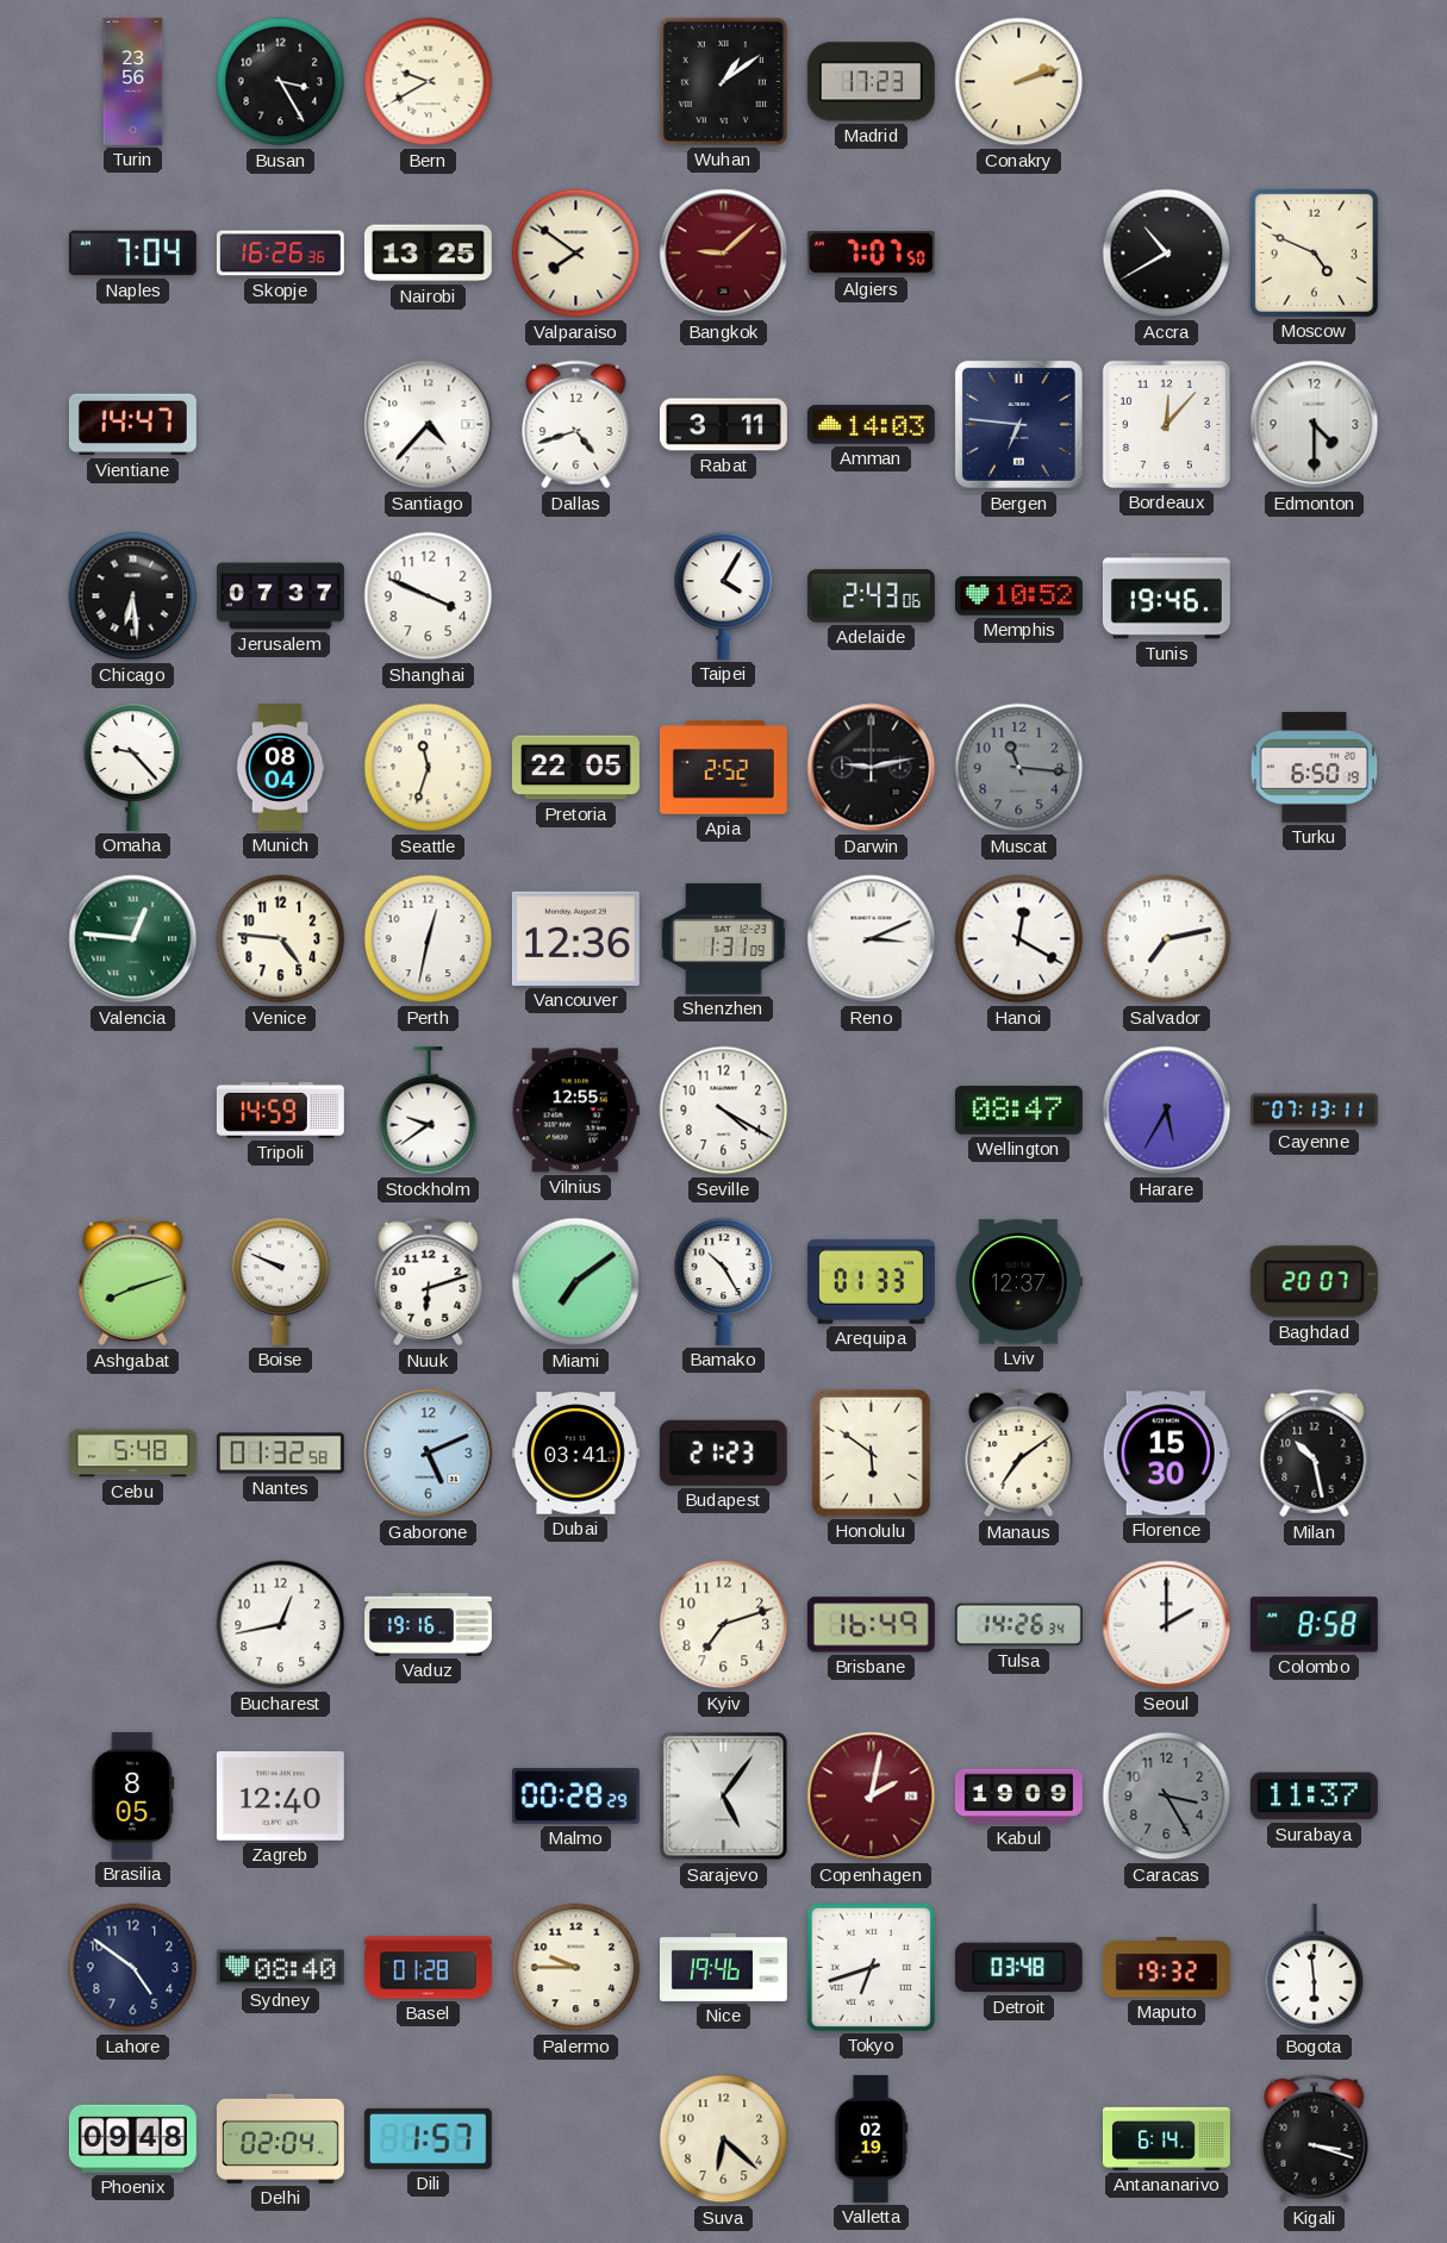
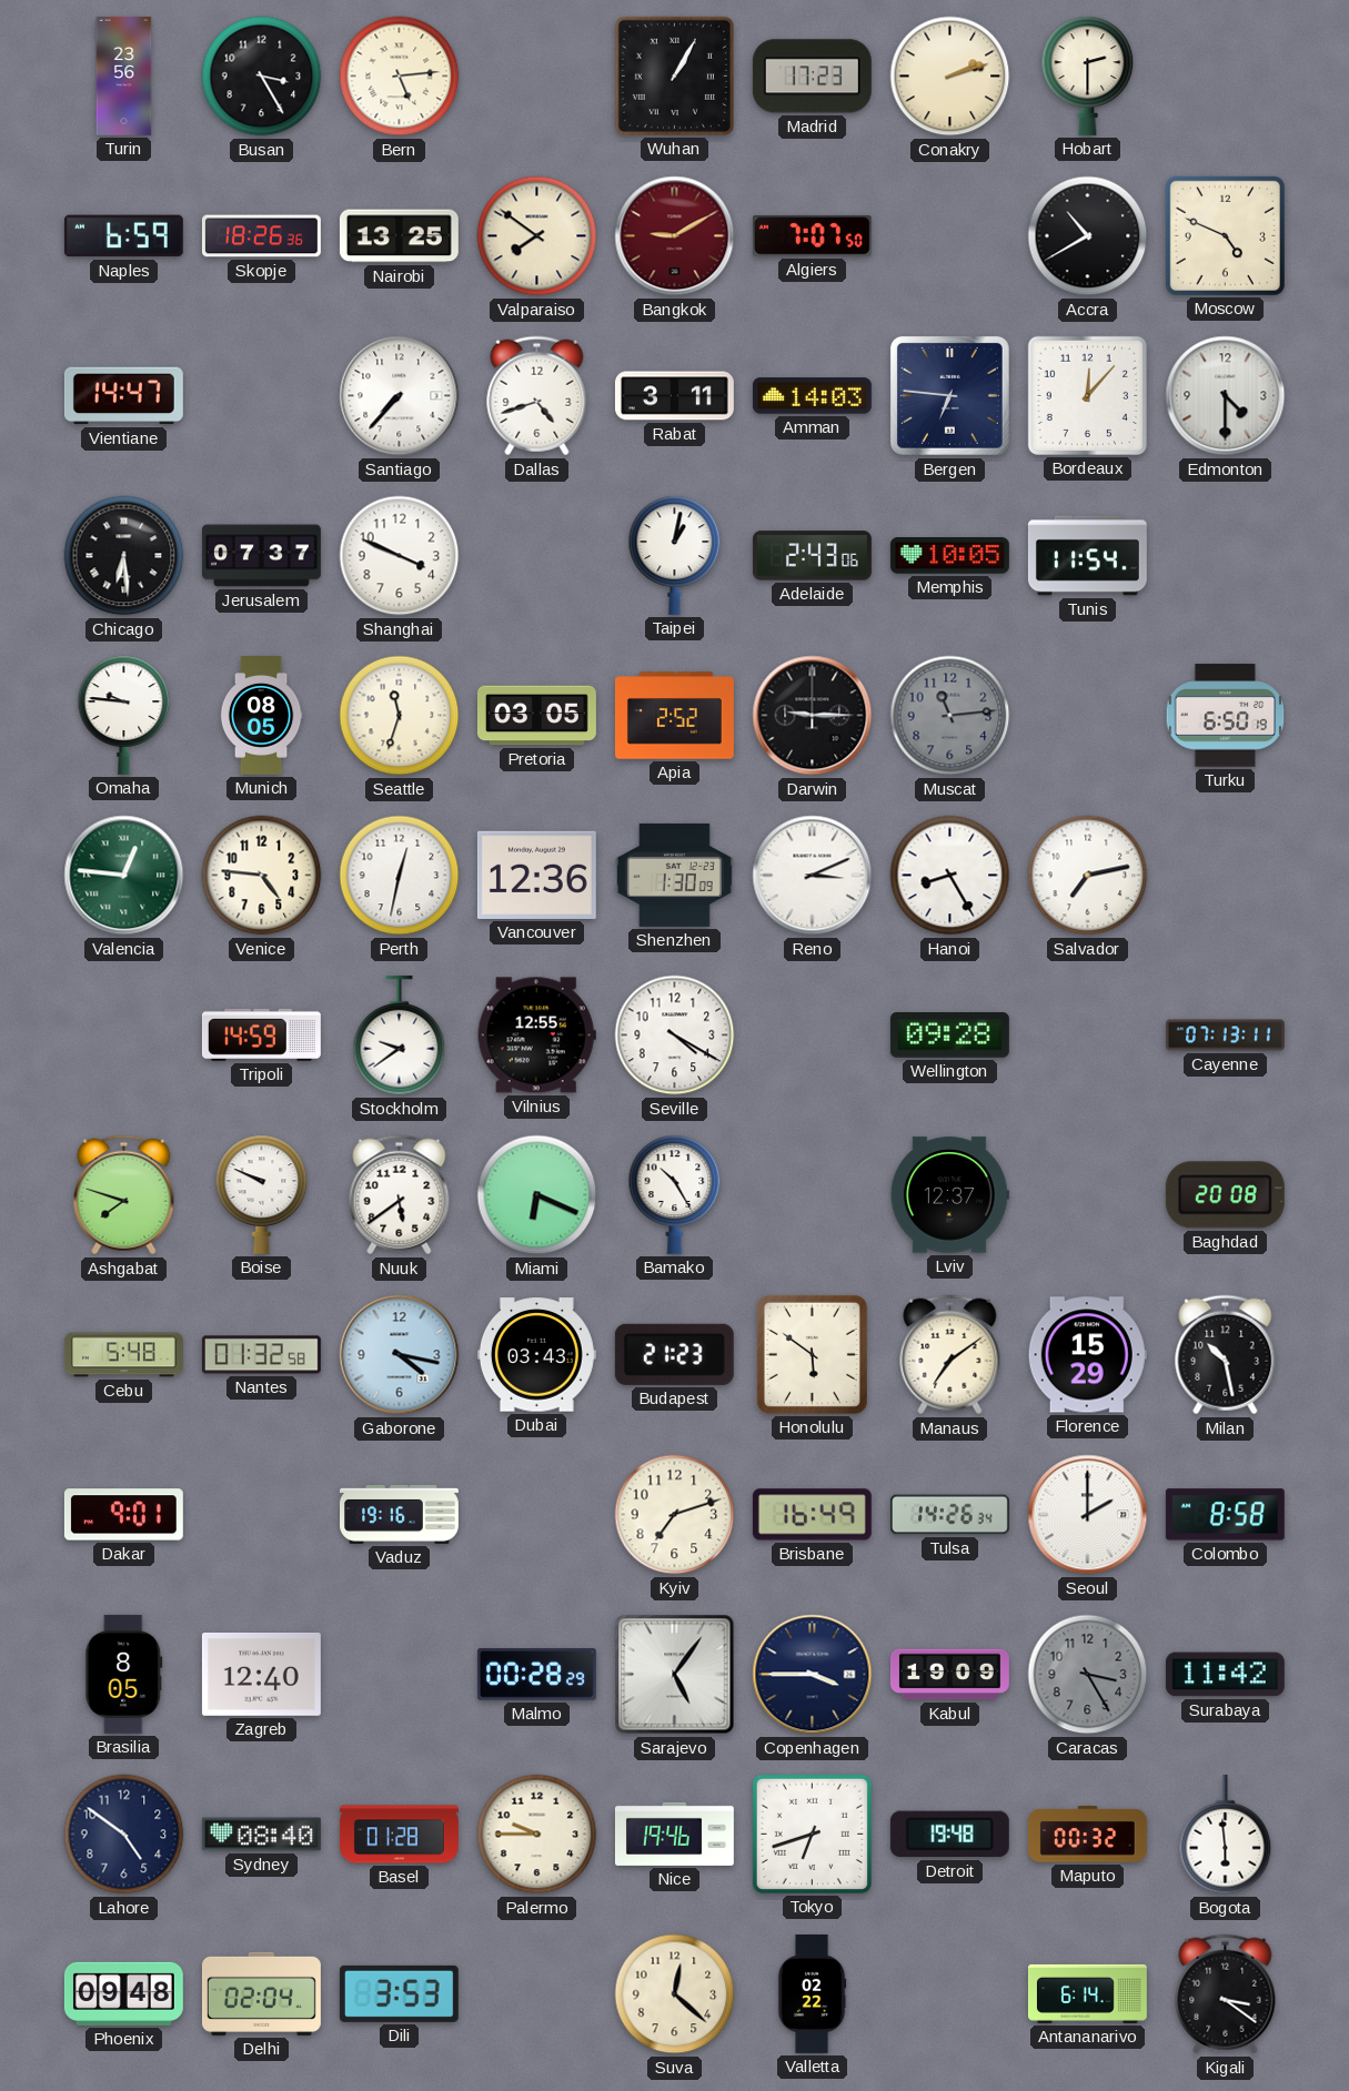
Bern: 9:40 -> 5:14
Wuhan: 1:09 -> 1:05
Hobart: none -> 2:30
Naples: 7:04 -> 6:59
Skopje: 16:26 -> 18:26
Bangkok: 9:08 -> 9:10
Santiago: 4:37 -> 7:37
Taipei: 4:05 -> 1:02
Memphis: 10:52 -> 10:05
Tunis: 19:46 -> 11:54
Omaha: 9:23 -> 9:46
Munich: 08:04 -> 08:05
Pretoria: 22:05 -> 03:05
Darwin: 9:13 -> 9:15
Muscat: 11:16 -> 11:14
Shenzhen: 1:31 -> 1:30
Hanoi: 12:20 -> 8:25
Wellington: 08:47 -> 09:28
Harare: 5:35 -> none
Ashgabat: 8:12 -> 7:48
Nuuk: 6:12 -> 5:39
Miami: 7:09 -> 6:19
Arequipa: 01:33 -> none
Baghdad: 20:07 -> 20:08
Gaborone: 5:11 -> 4:17
Dubai: 03:41 -> 03:43
Florence: 15:30 -> 15:29
Dakar: none -> 9:01
Bucharest: 12:43 -> none
Copenhagen: 2:02 -> 3:45
Copenhagen dial: burgundy -> navy
Surabaya: 11:37 -> 11:42
Detroit: 03:48 -> 19:48
Maputo: 19:32 -> 00:32
Dili: 1:57 -> 3:53
Suva: 6:22 -> 12:22
Valletta: 02:19 -> 02:22
Kigali: 3:18 -> 3:21
